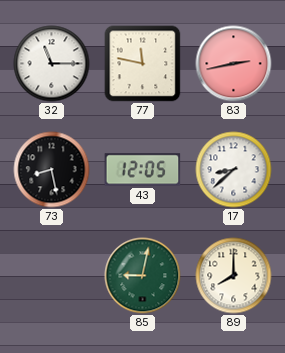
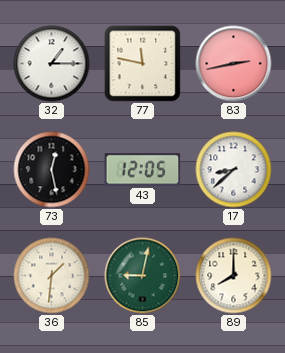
32: 11:15 -> 1:15
73: 8:28 -> 12:28
36: none -> 1:31
